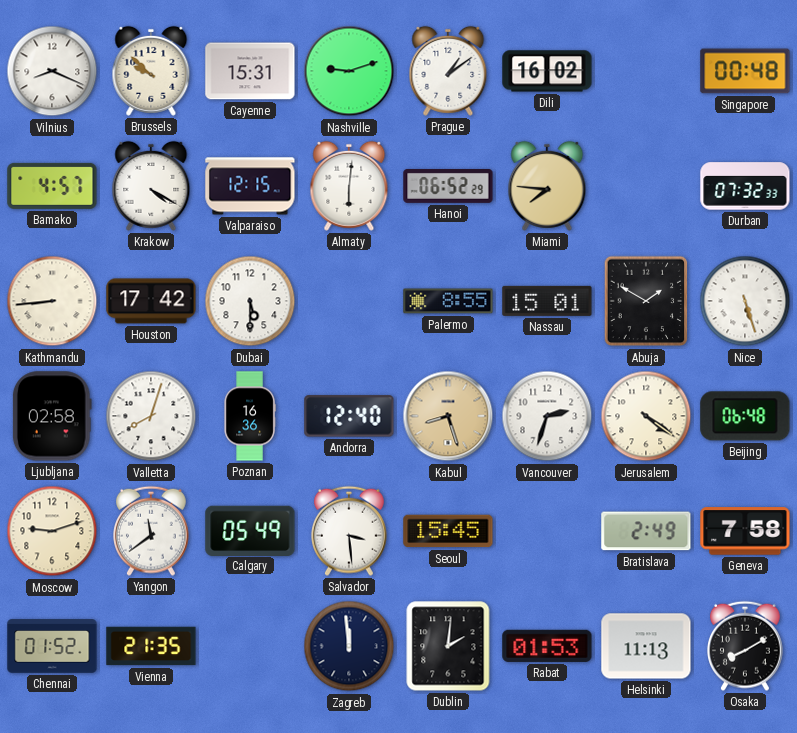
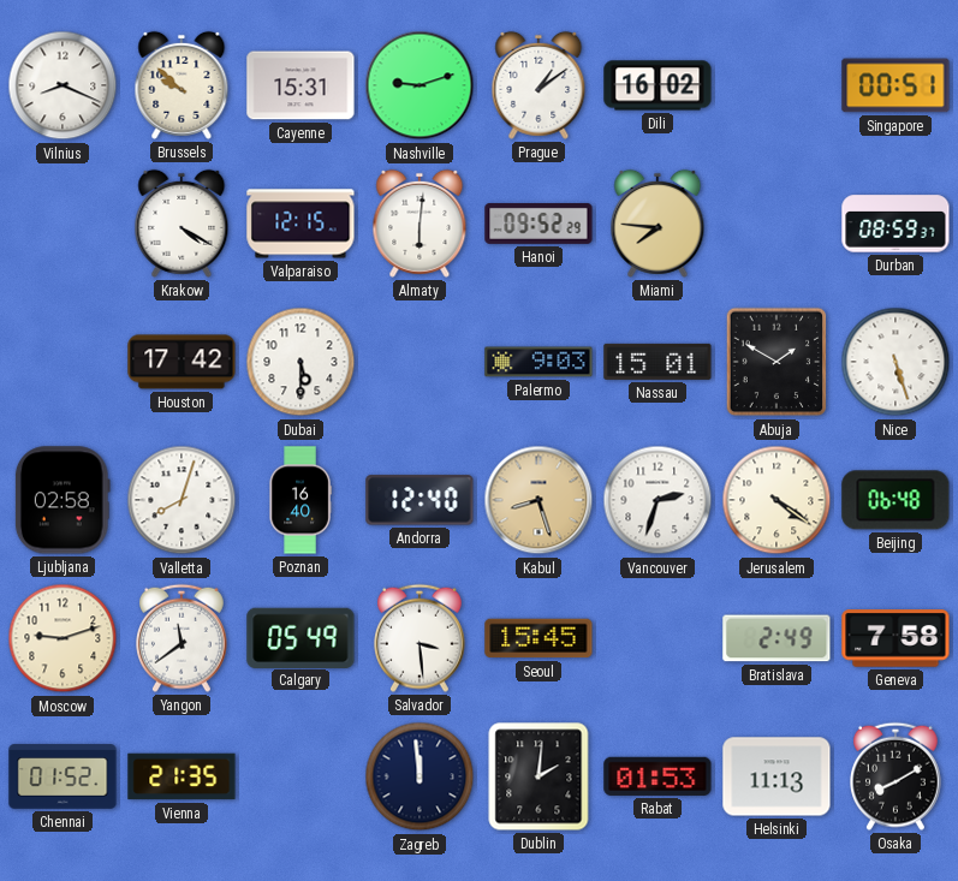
Singapore: 00:48 -> 00:51
Bamako: 4:57 -> none
Hanoi: 06:52 -> 09:52
Durban: 07:32 -> 08:59
Kathmandu: 8:44 -> none
Palermo: 8:55 -> 9:03
Poznan: 16:36 -> 16:40
